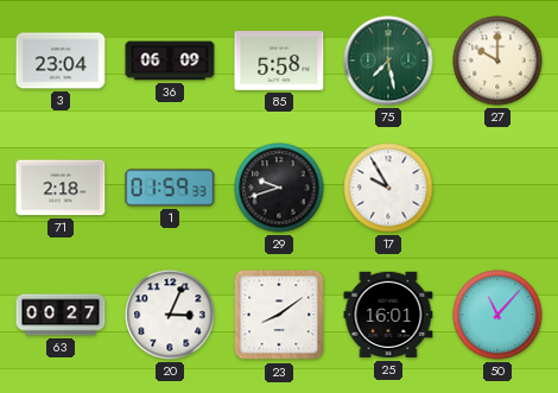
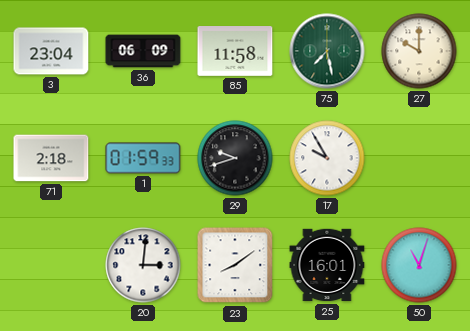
85: 5:58 -> 11:58
63: 00:27 -> none
20: 3:04 -> 3:01
50: 11:07 -> 11:03
